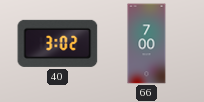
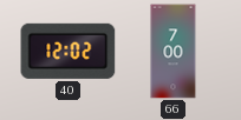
40: 3:02 -> 12:02
